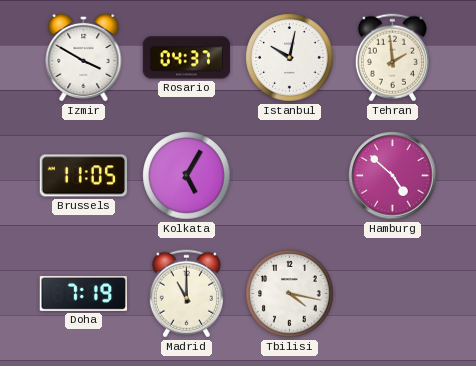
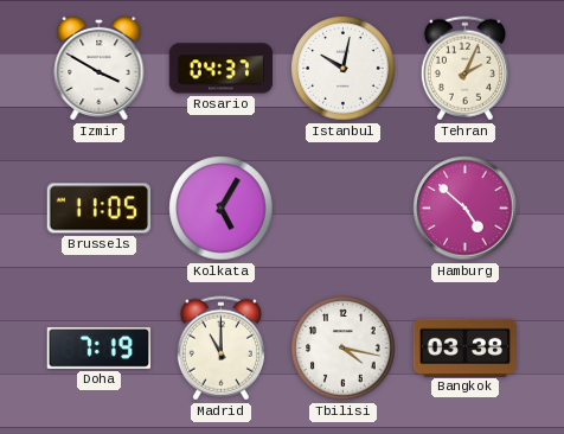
Tehran: 1:59 -> 2:04
Bangkok: none -> 03:38
